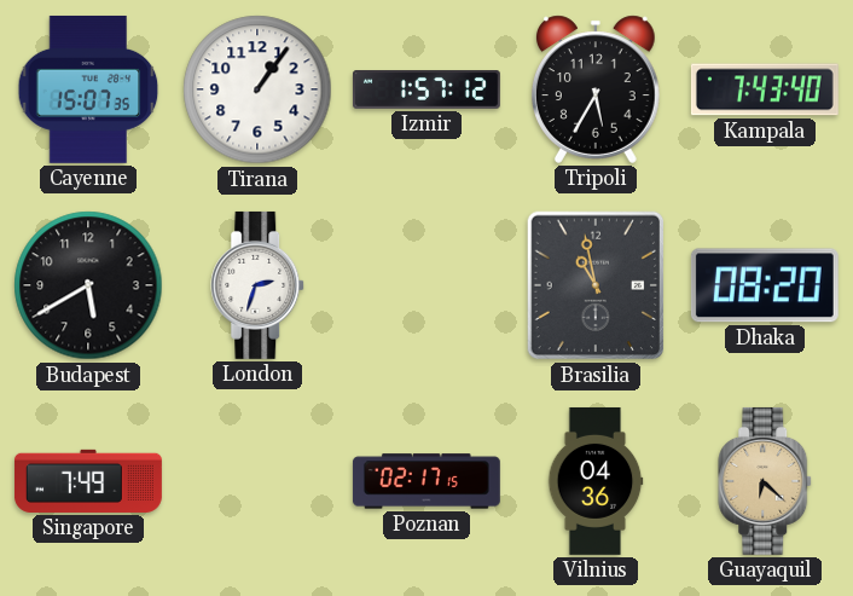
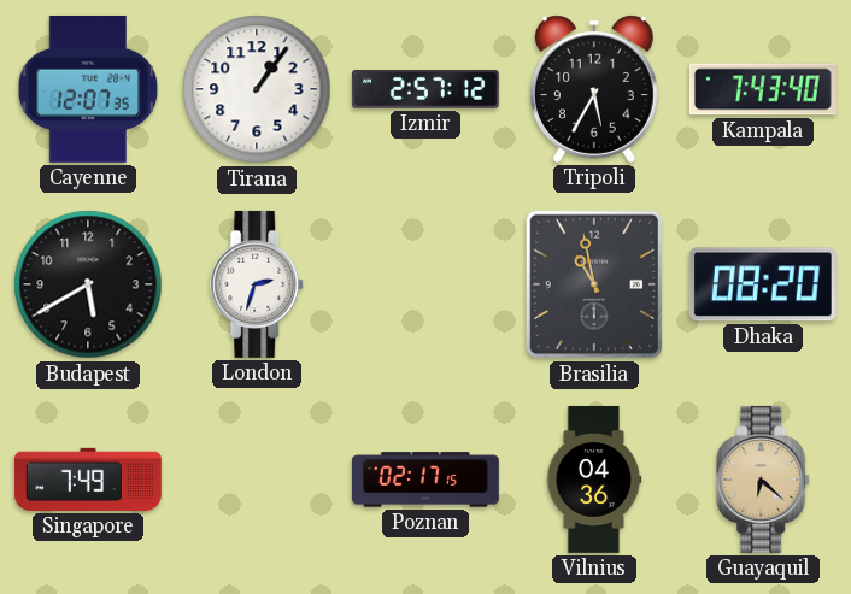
Cayenne: 15:07 -> 12:07
Izmir: 1:57 -> 2:57
